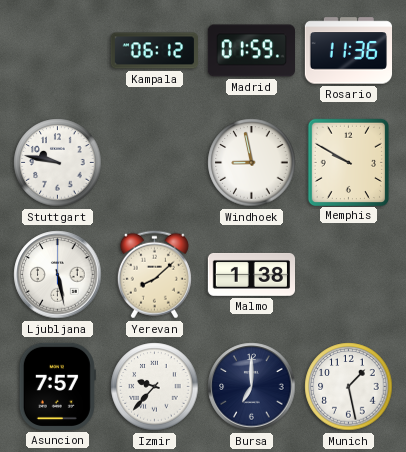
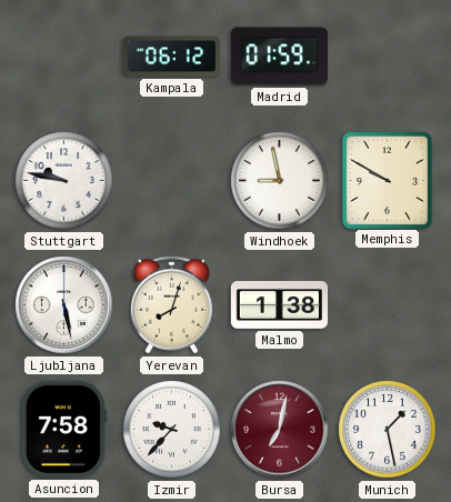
Rosario: 11:36 -> none
Yerevan: 8:08 -> 8:03
Asuncion: 7:57 -> 7:58
Bursa: 7:00 -> 7:02
Bursa dial: navy -> burgundy
